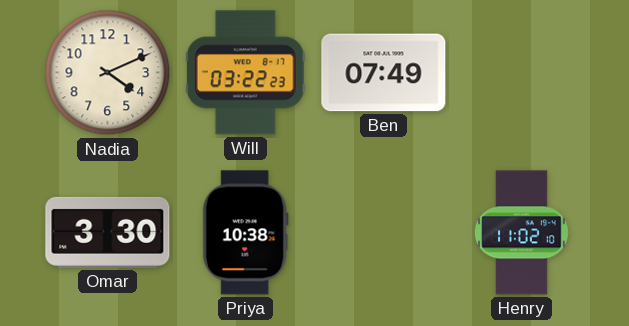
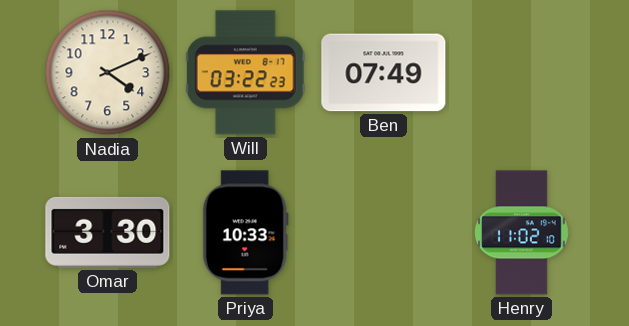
Priya: 10:38 -> 10:33
